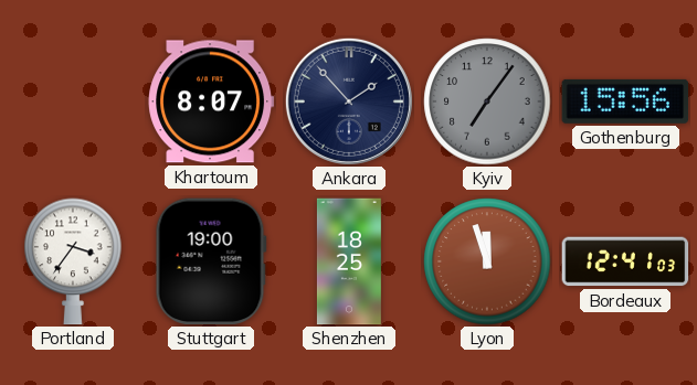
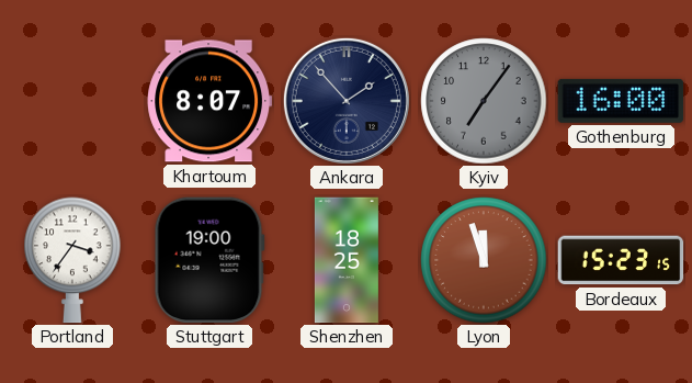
Gothenburg: 15:56 -> 16:00
Bordeaux: 12:41 -> 15:23
